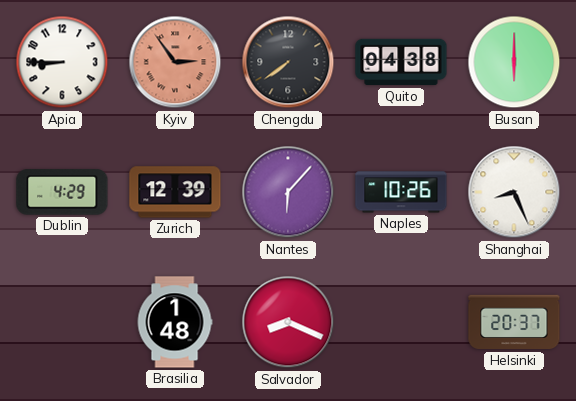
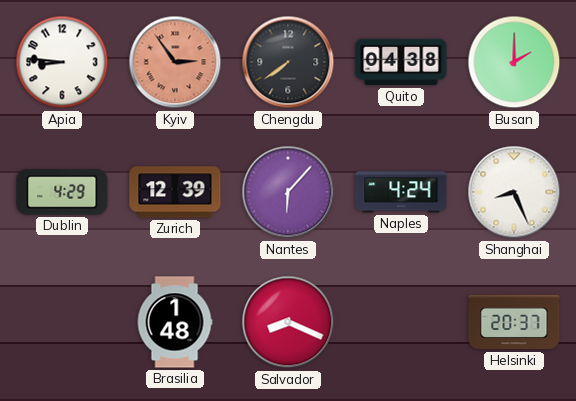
Apia: 8:45 -> 8:46
Busan: 6:00 -> 2:00
Naples: 10:26 -> 4:24
